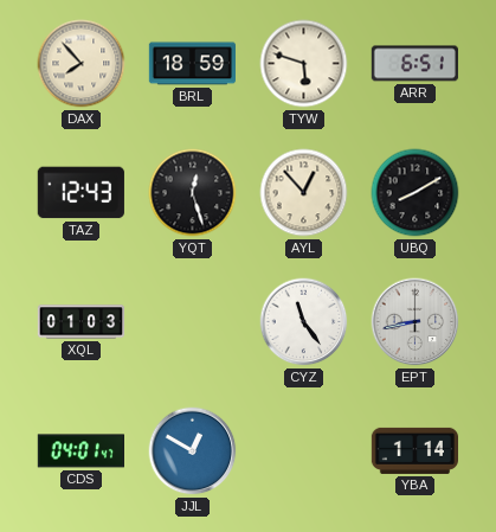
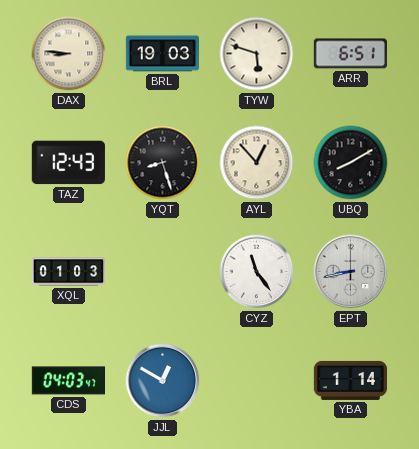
DAX: 7:53 -> 8:46
BRL: 18:59 -> 19:03
YQT: 12:27 -> 8:27
CDS: 04:01 -> 04:03
